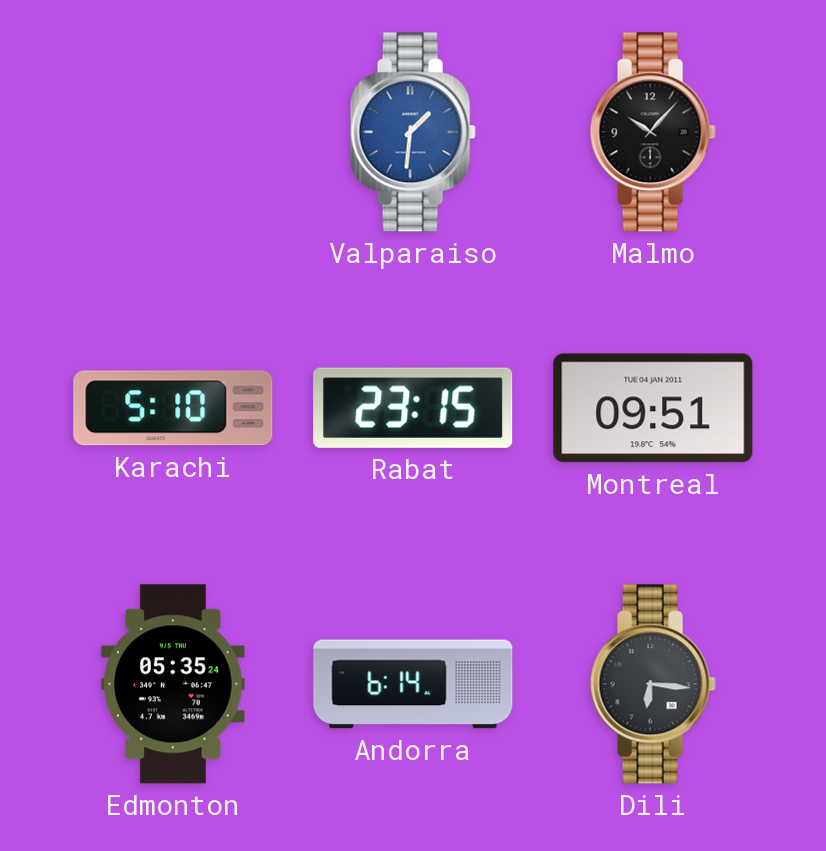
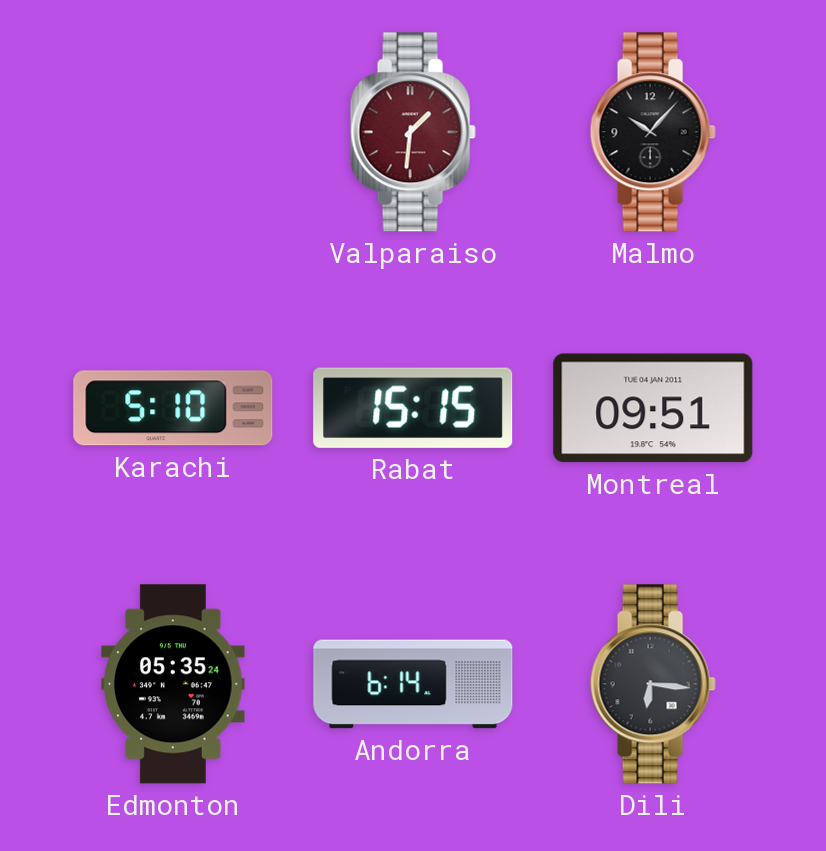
Valparaiso dial: blue -> burgundy
Rabat: 23:15 -> 15:15
